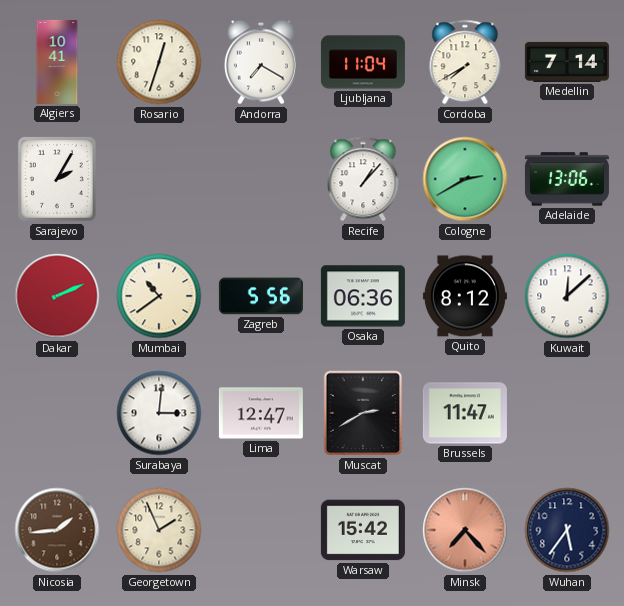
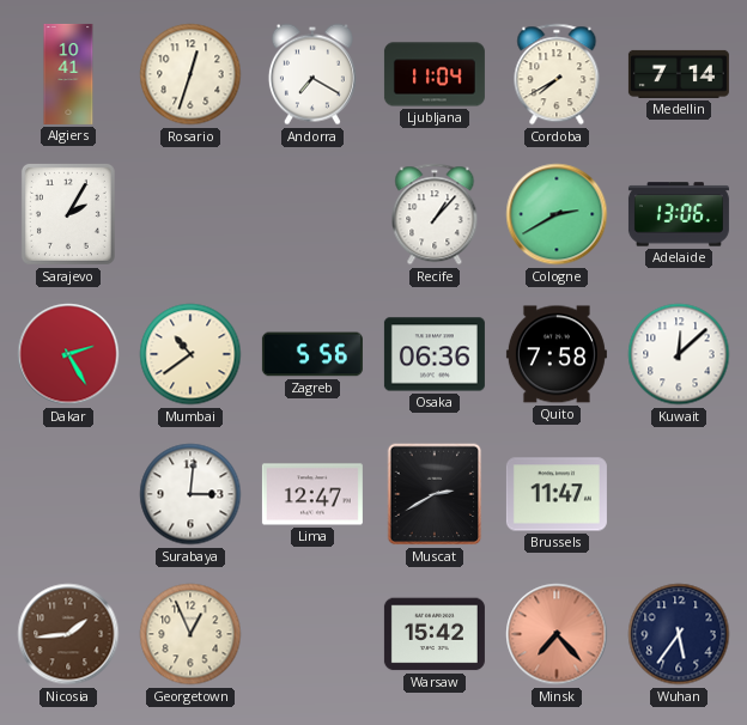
Dakar: 2:11 -> 2:25
Quito: 8:12 -> 7:58
Georgetown: 1:56 -> 12:56
